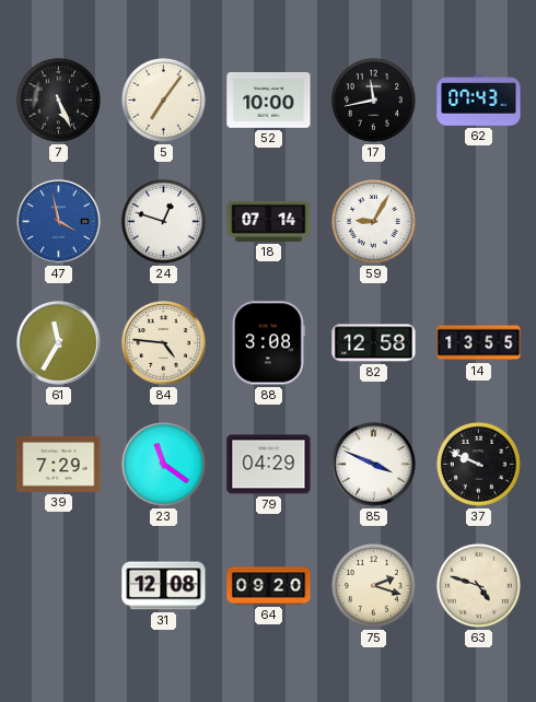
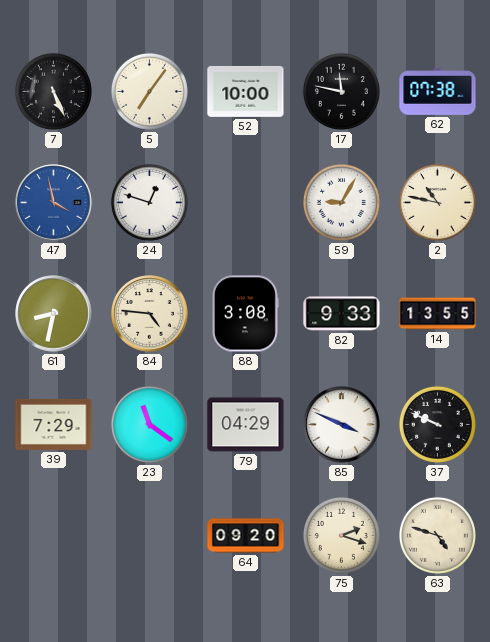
17: 11:43 -> 11:47
62: 07:43 -> 07:38
18: 07:14 -> none
2: none -> 10:47
61: 11:35 -> 8:32
82: 12:58 -> 9:33
31: 12:08 -> none
